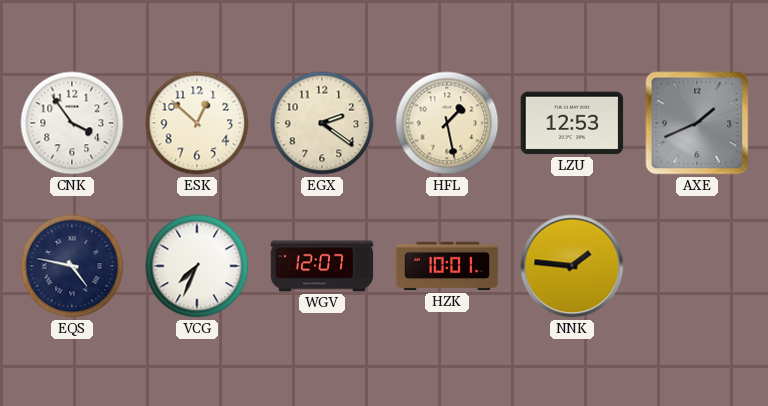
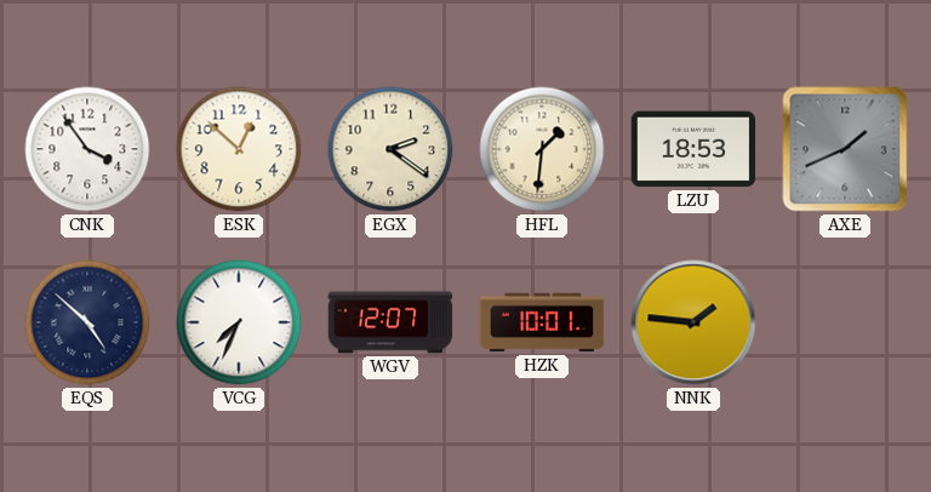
HFL: 1:28 -> 1:31
LZU: 12:53 -> 18:53
EQS: 4:47 -> 4:52
